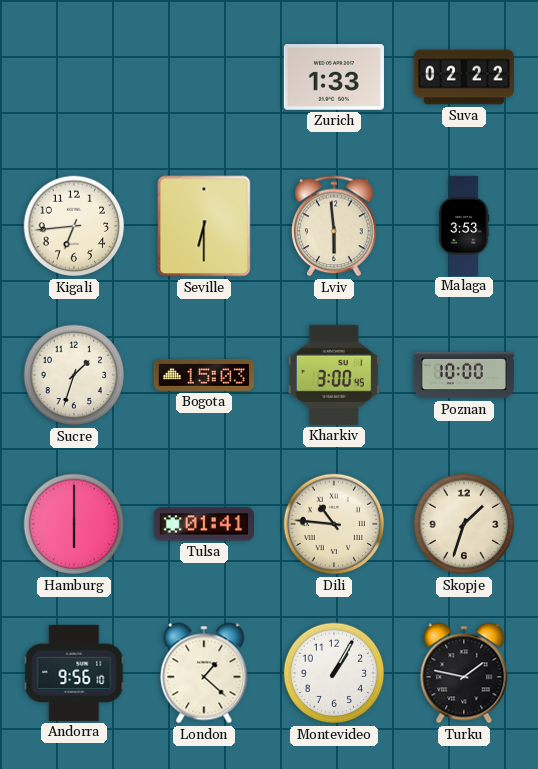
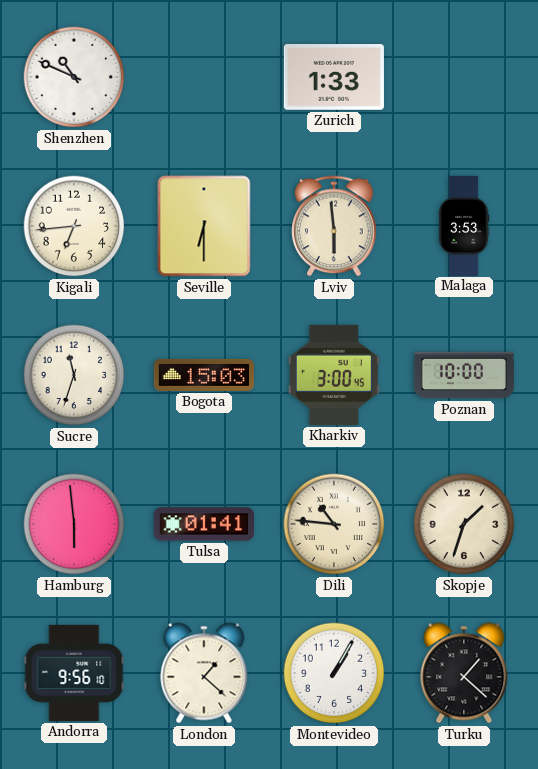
Shenzhen: none -> 10:49
Suva: 02:22 -> none
Sucre: 1:33 -> 11:33
Hamburg: 6:00 -> 5:59
Turku: 1:47 -> 1:22
